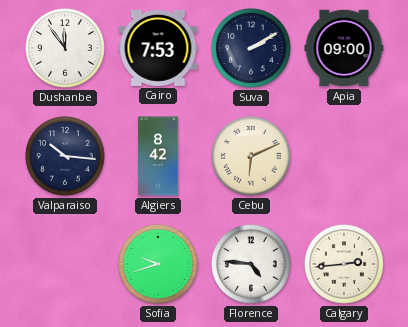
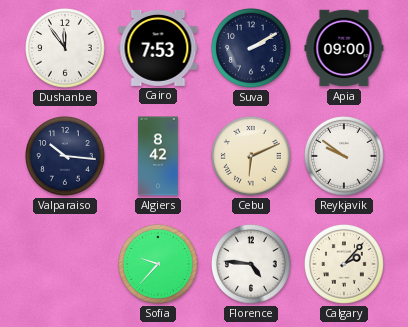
Reykjavik: none -> 9:51
Sofia: 9:42 -> 9:37
Calgary: 2:44 -> 2:07
